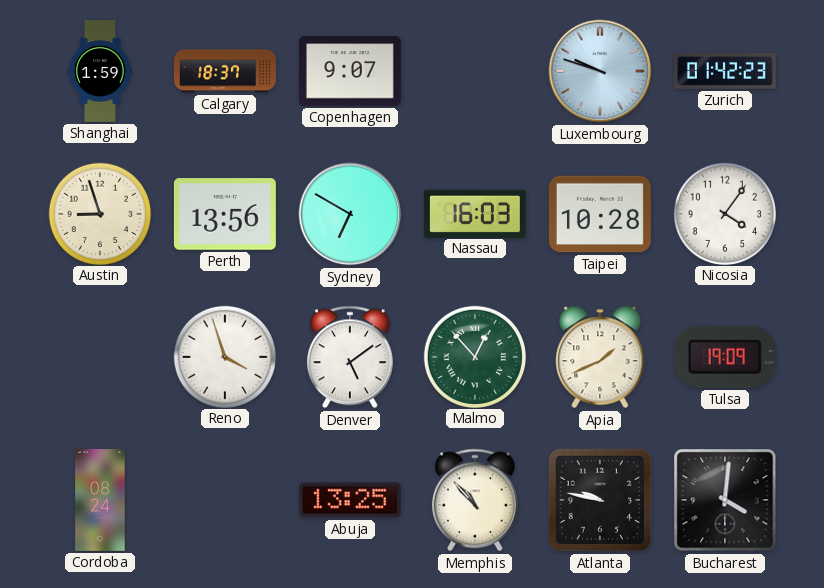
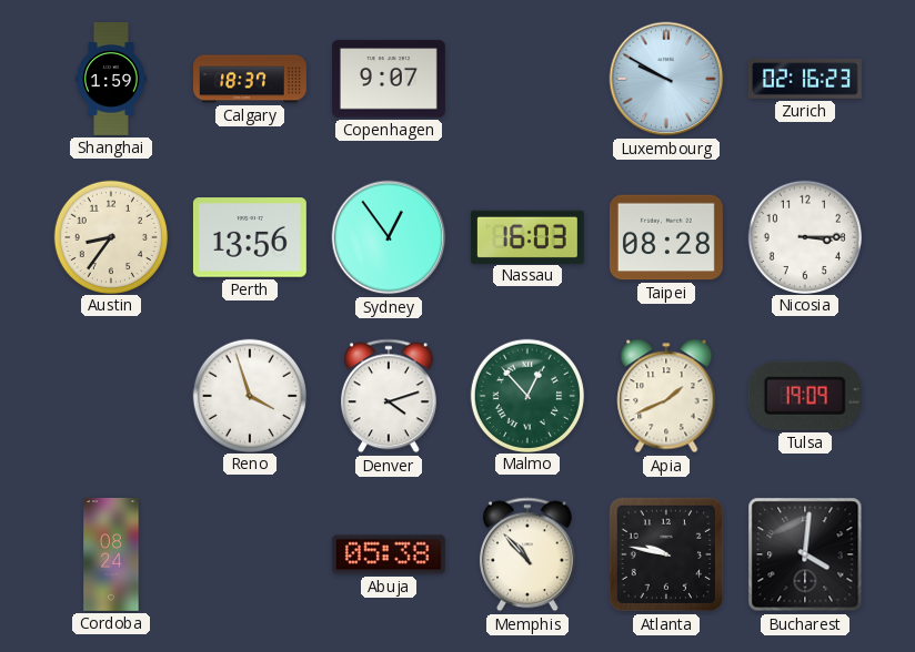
Luxembourg: 9:48 -> 9:50
Zurich: 01:42 -> 02:16
Austin: 8:57 -> 8:36
Sydney: 6:50 -> 12:54
Taipei: 10:28 -> 08:28
Nicosia: 4:06 -> 3:15
Denver: 5:09 -> 4:12
Abuja: 13:25 -> 05:38
